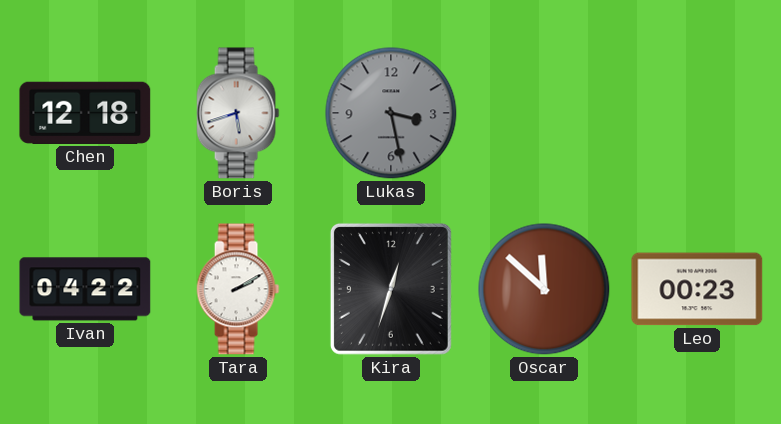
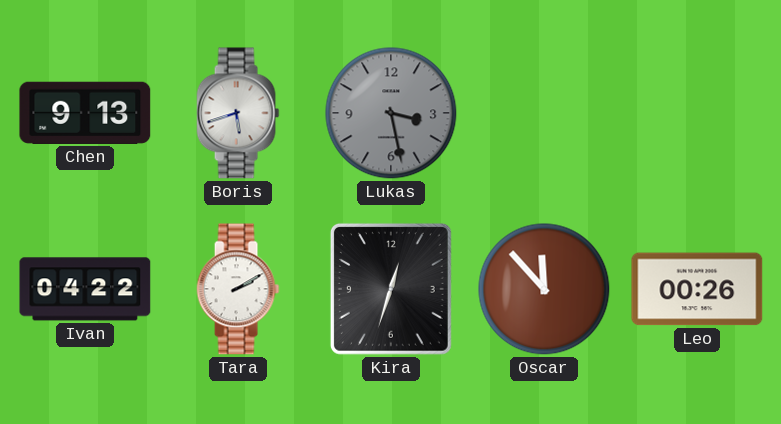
Chen: 12:18 -> 9:13
Oscar: 11:52 -> 11:53
Leo: 00:23 -> 00:26
